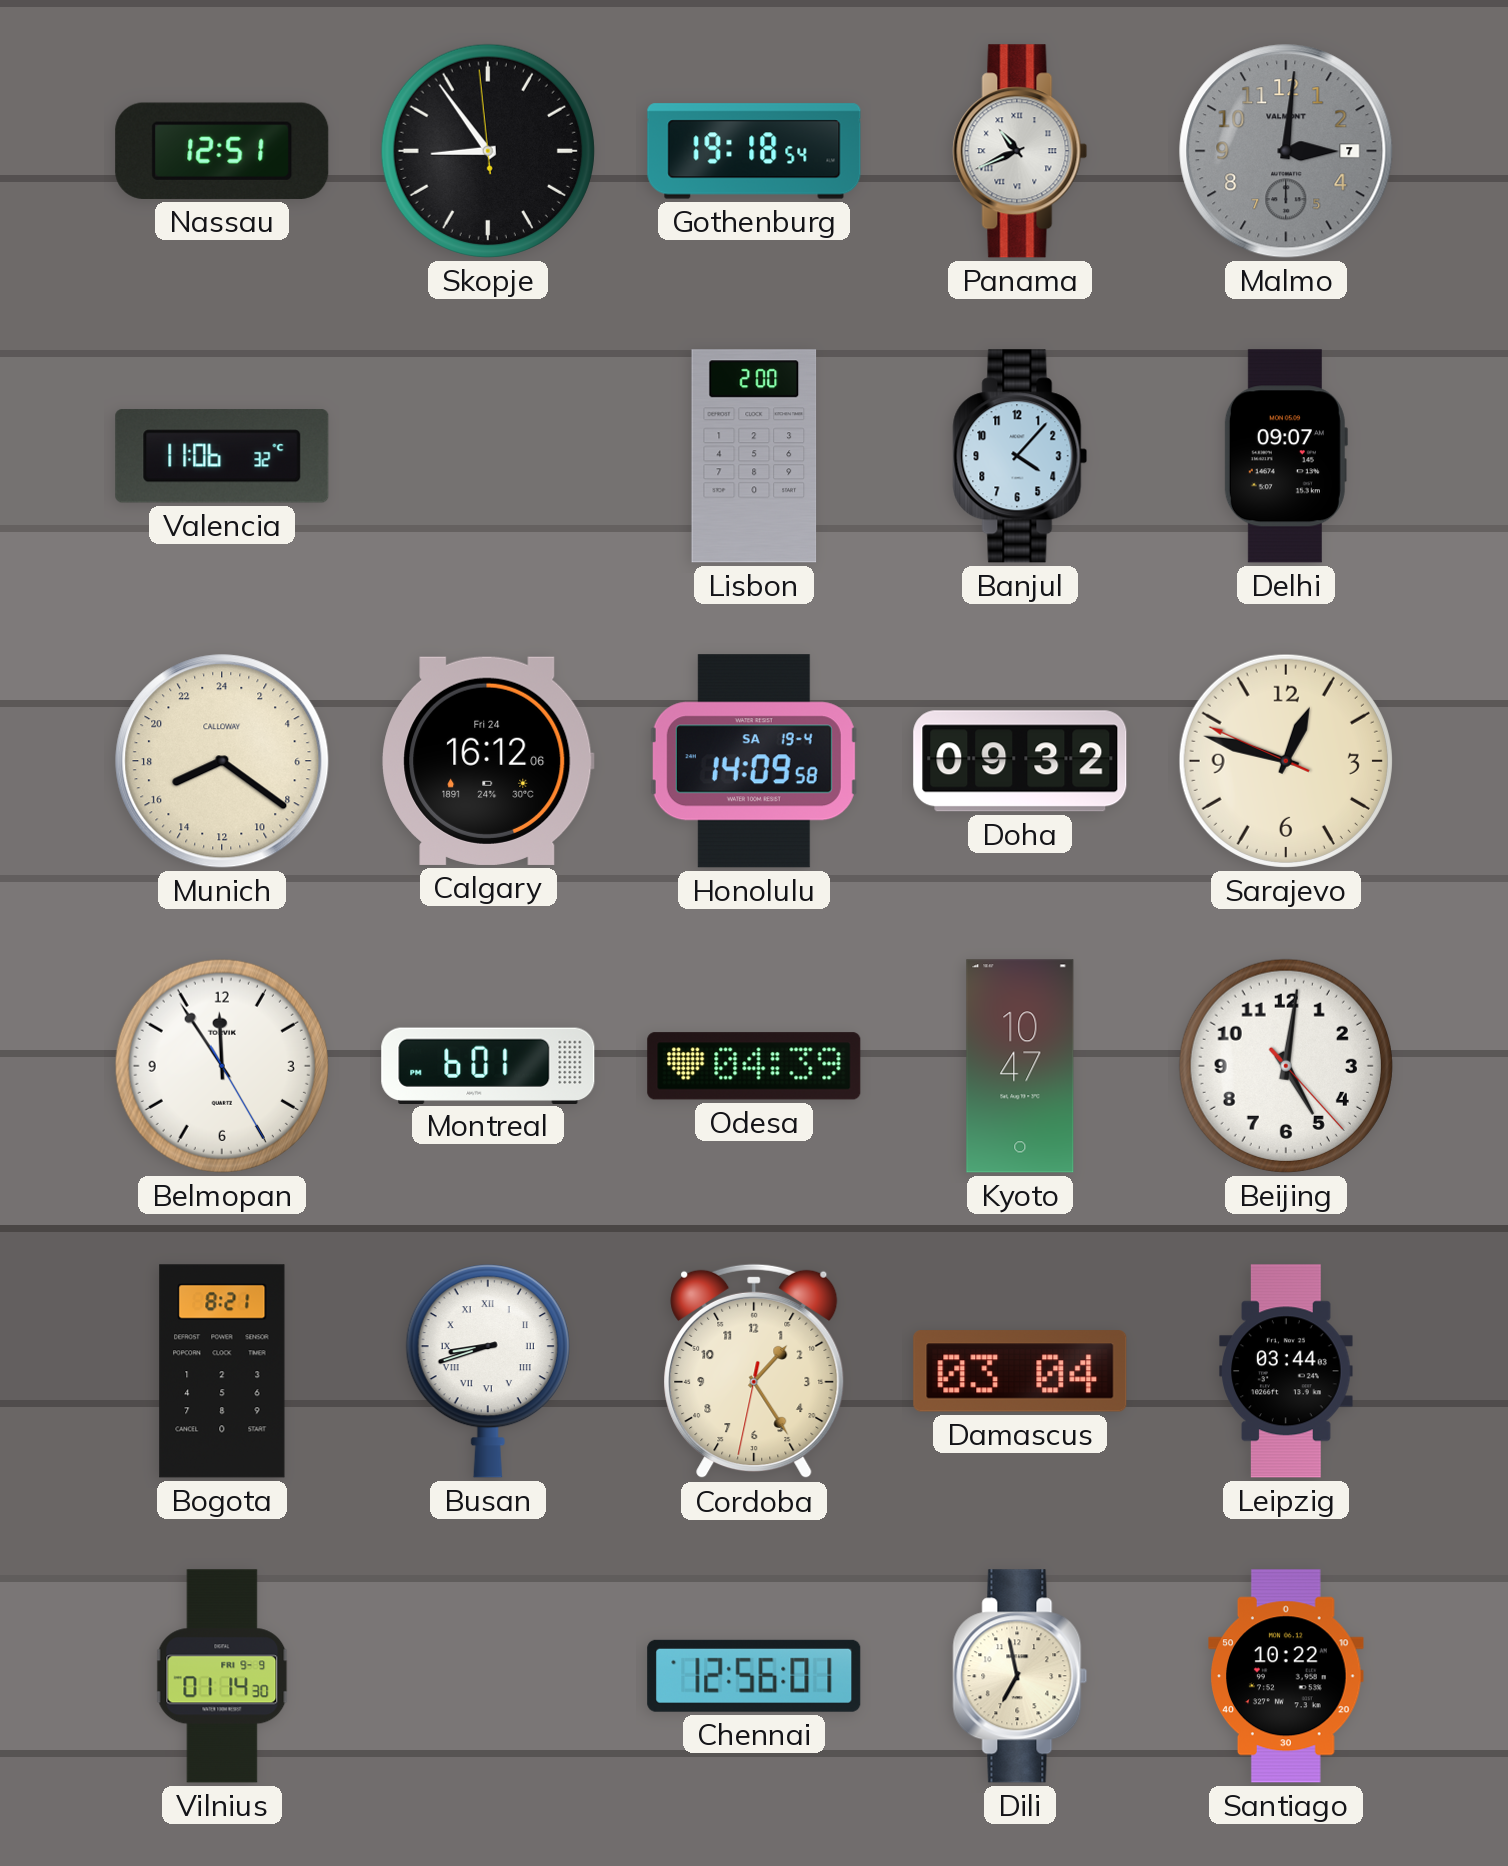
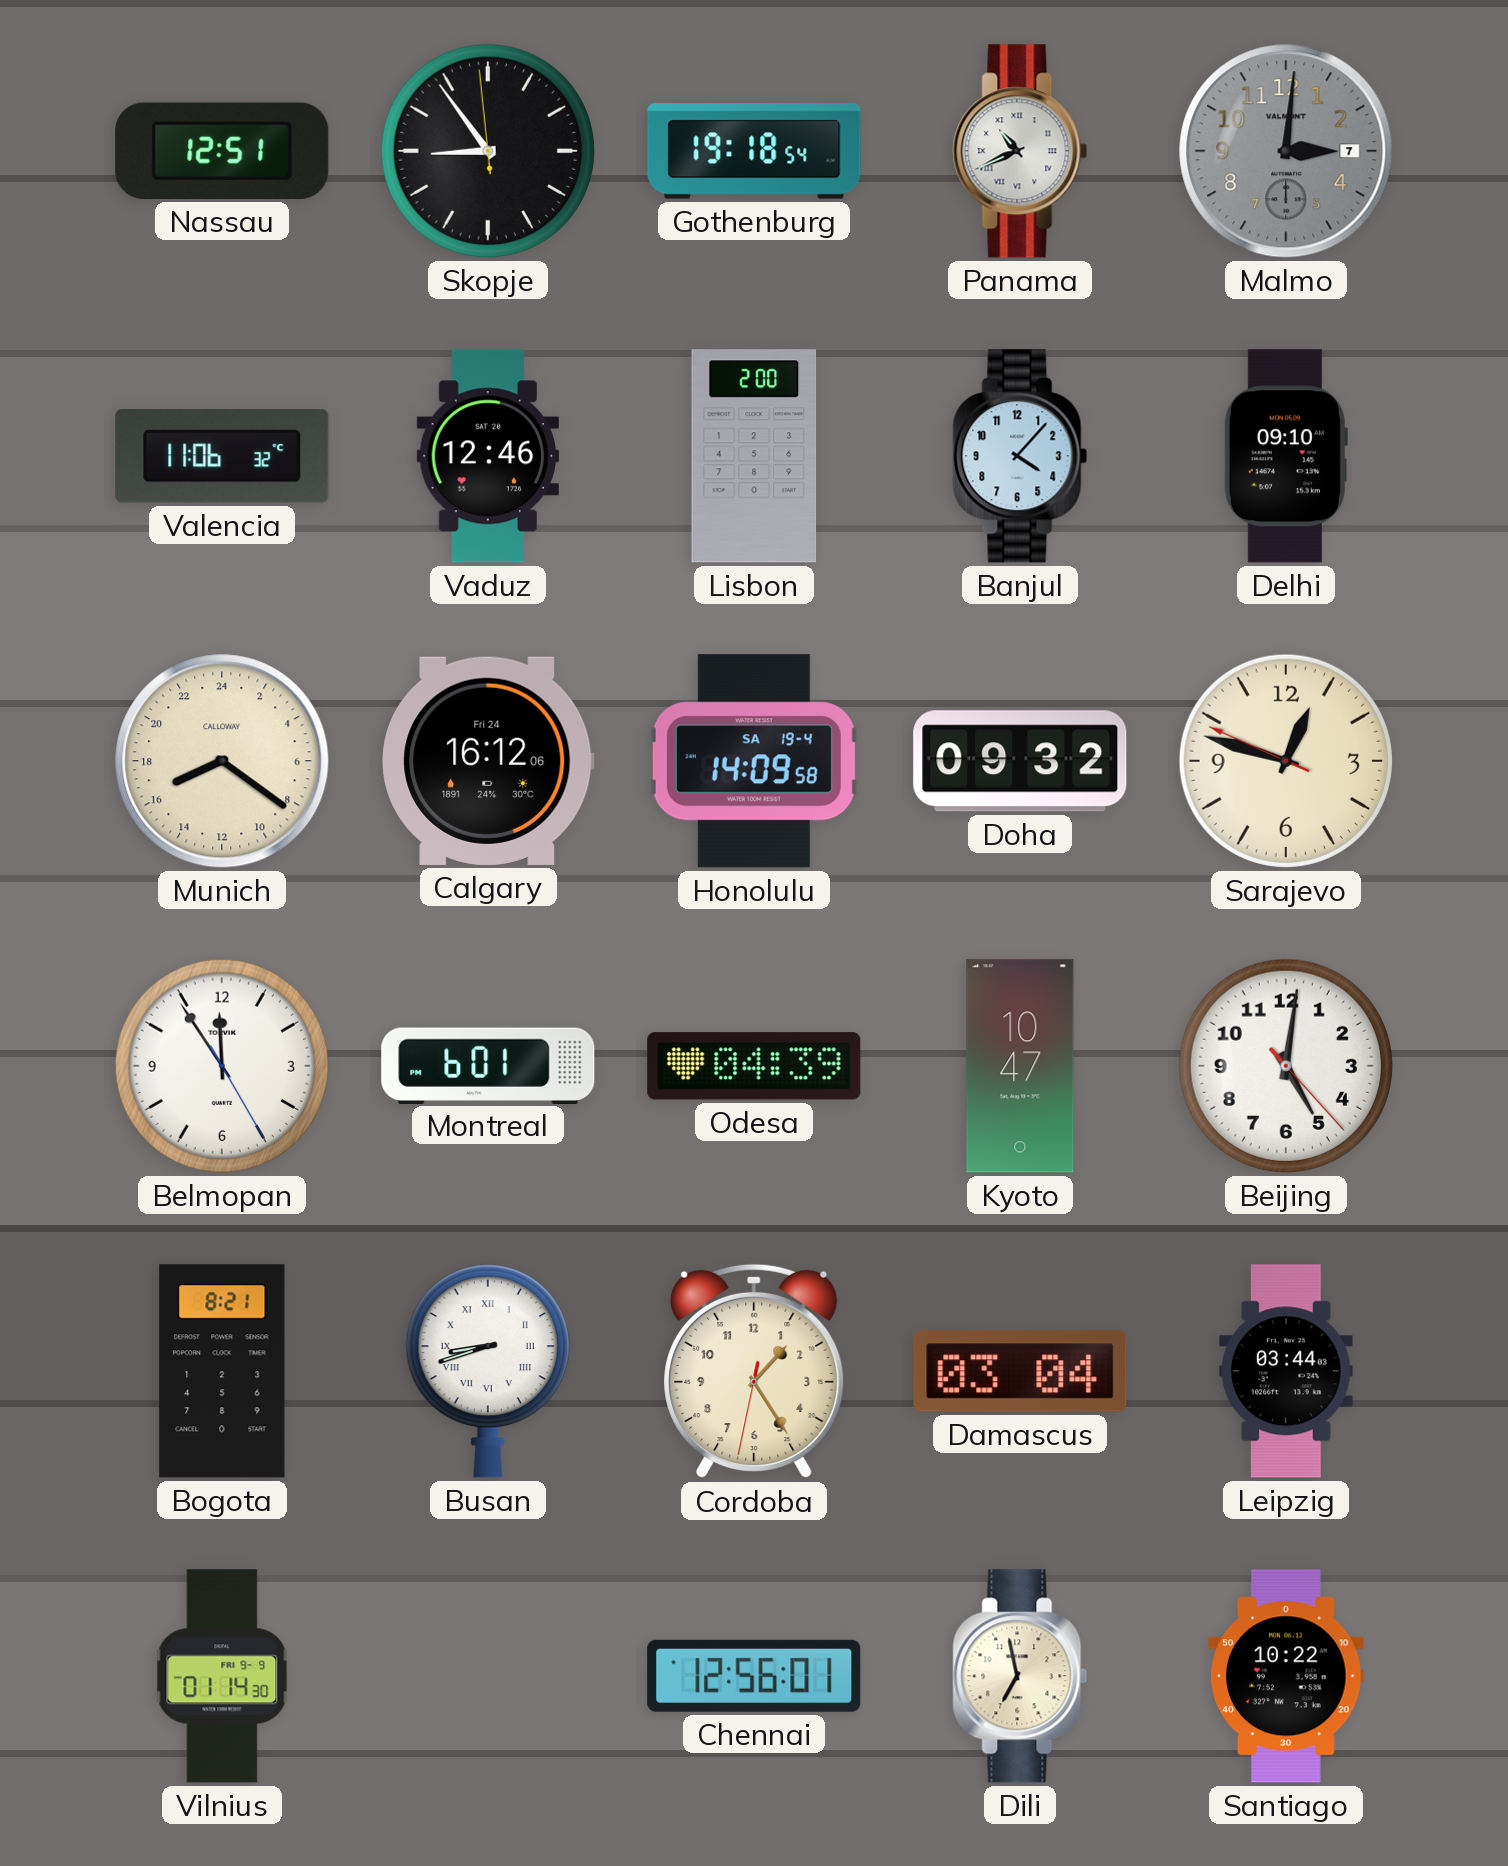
Vaduz: none -> 12:46
Delhi: 09:07 -> 09:10
